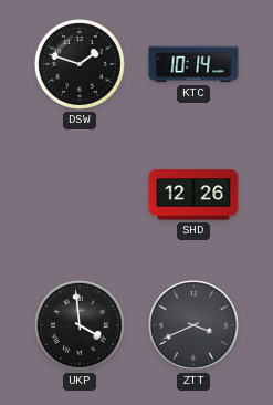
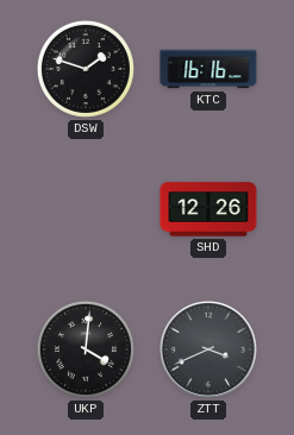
KTC: 10:14 -> 16:16
UKP: 3:59 -> 4:01
